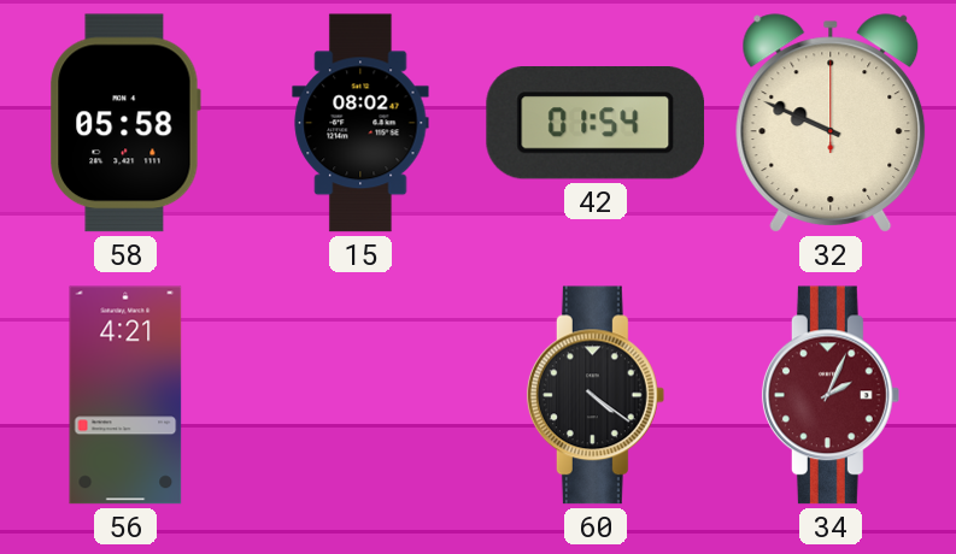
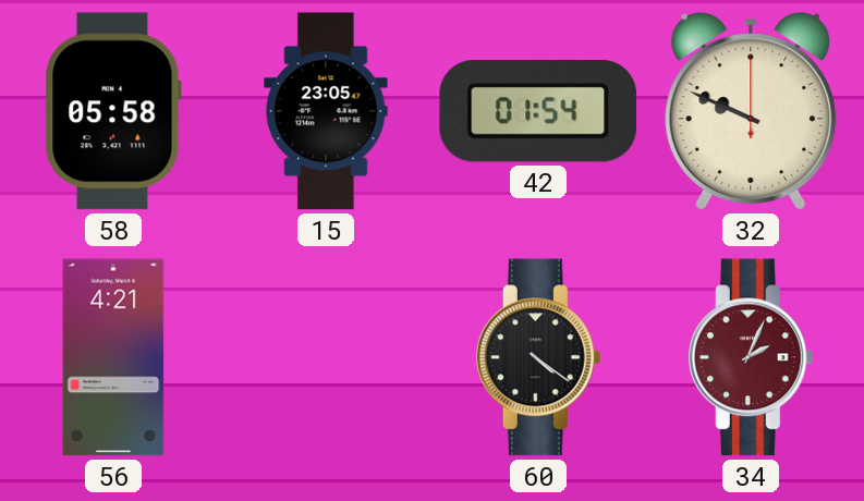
15: 08:02 -> 23:05
